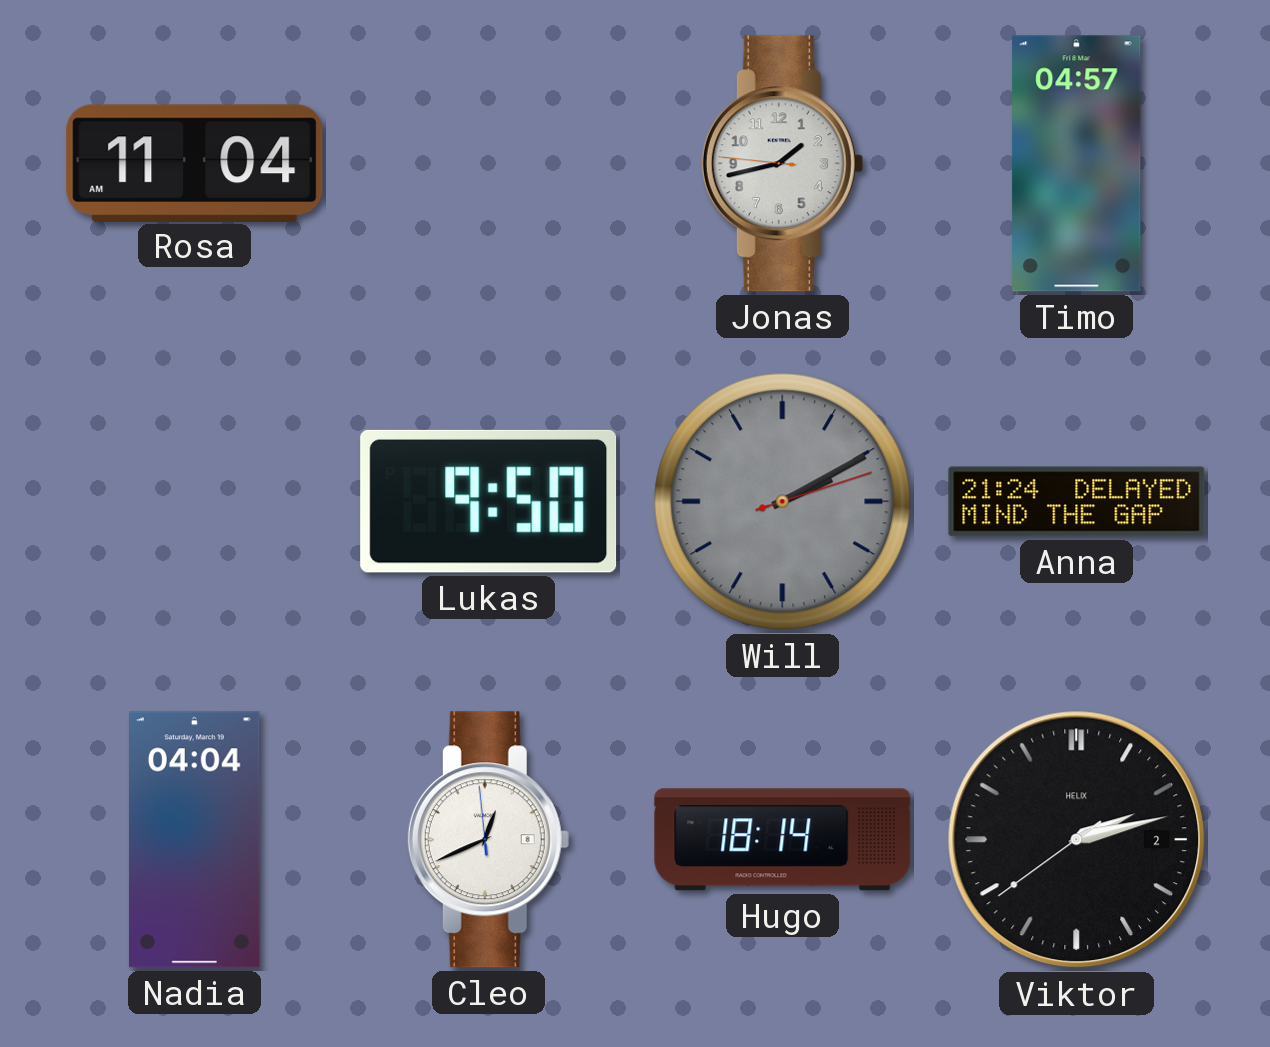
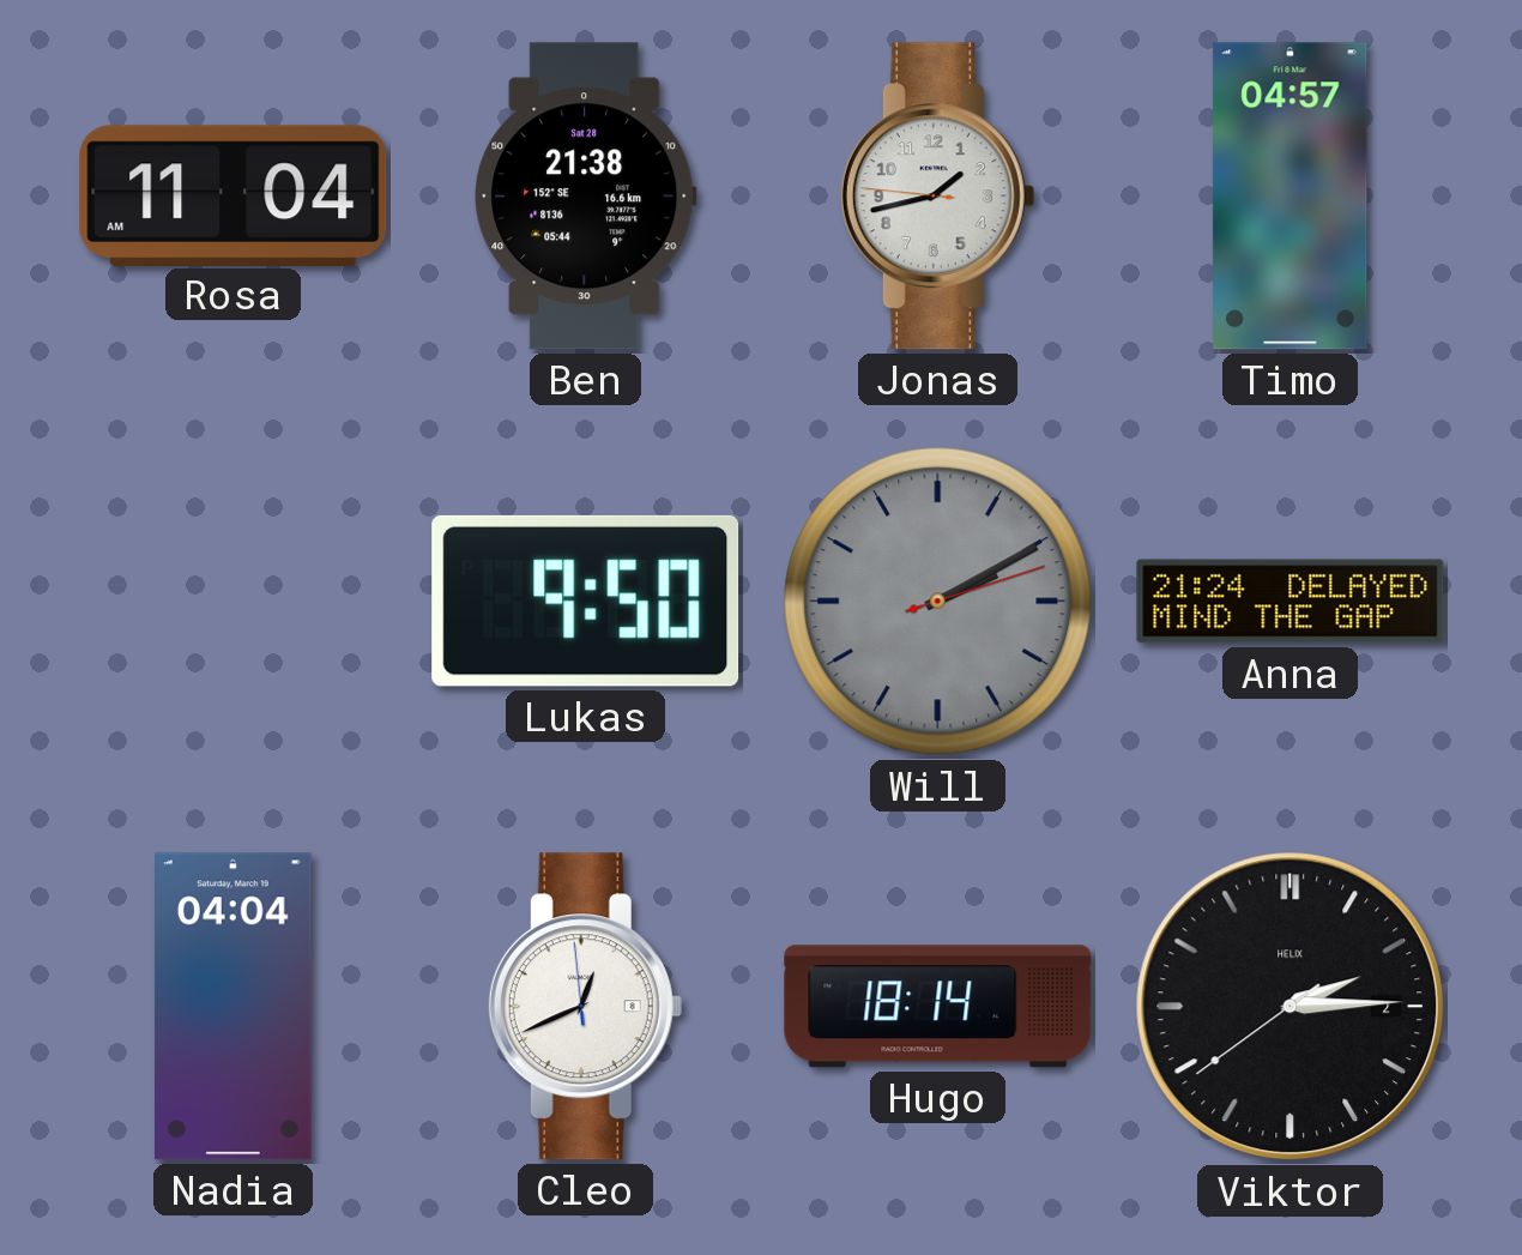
Ben: none -> 21:38
Viktor: 2:12 -> 2:14
